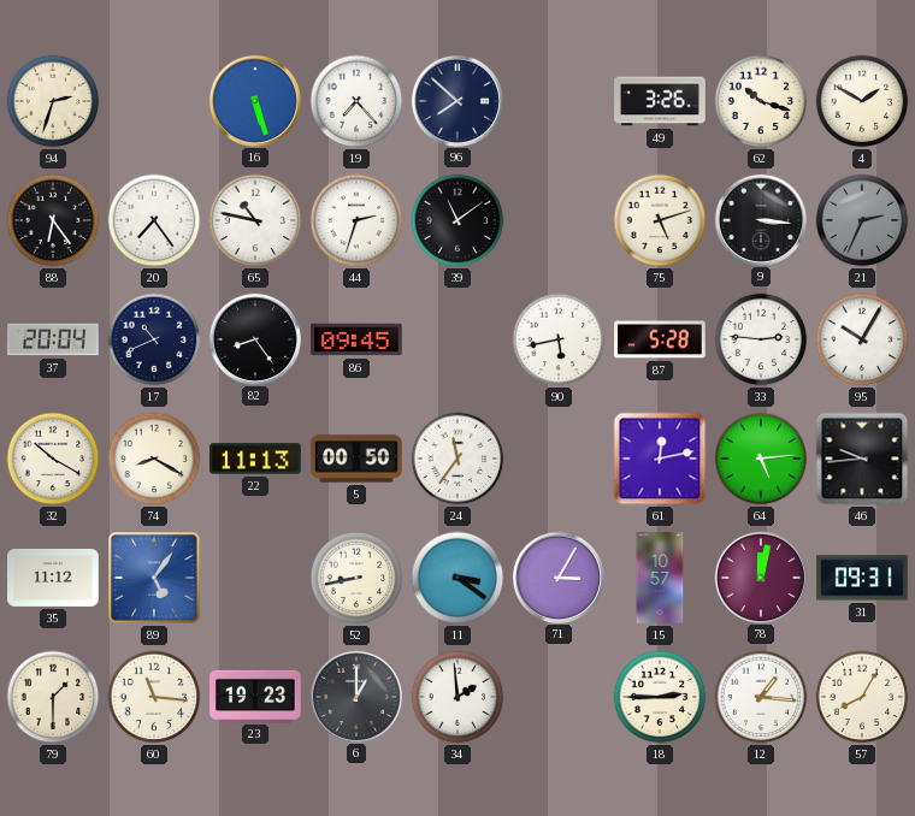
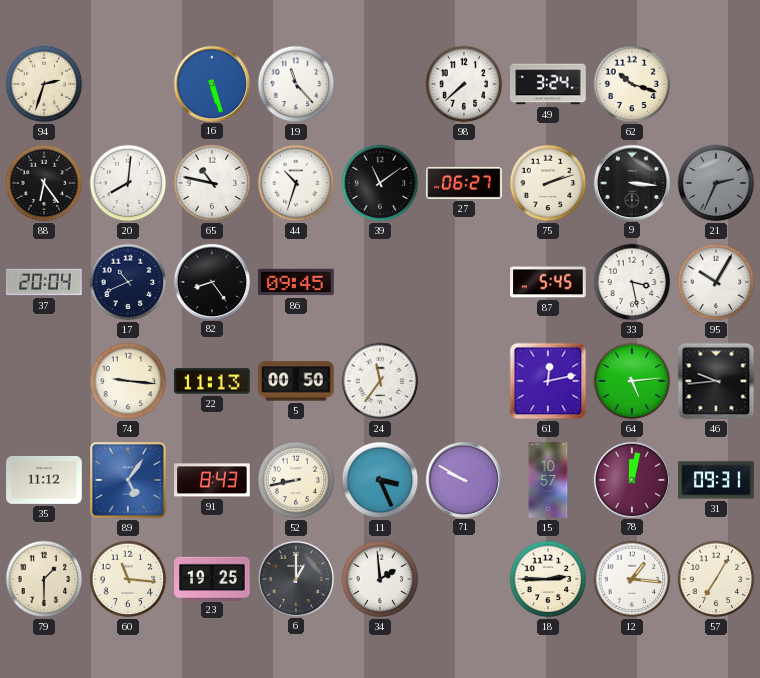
19: 7:23 -> 11:23
96: 7:52 -> none
98: none -> 7:38
49: 3:26 -> 3:24
4: 1:50 -> none
20: 7:24 -> 8:01
44: 2:33 -> 10:33
27: none -> 06:27
75: 5:12 -> 2:12
90: 5:43 -> none
87: 5:28 -> 5:45
33: 2:46 -> 3:28
32: 10:20 -> none
74: 8:20 -> 9:16
91: none -> 8:43
11: 3:21 -> 3:26
71: 3:05 -> 9:50
23: 19:23 -> 19:25
57: 8:05 -> 7:05
